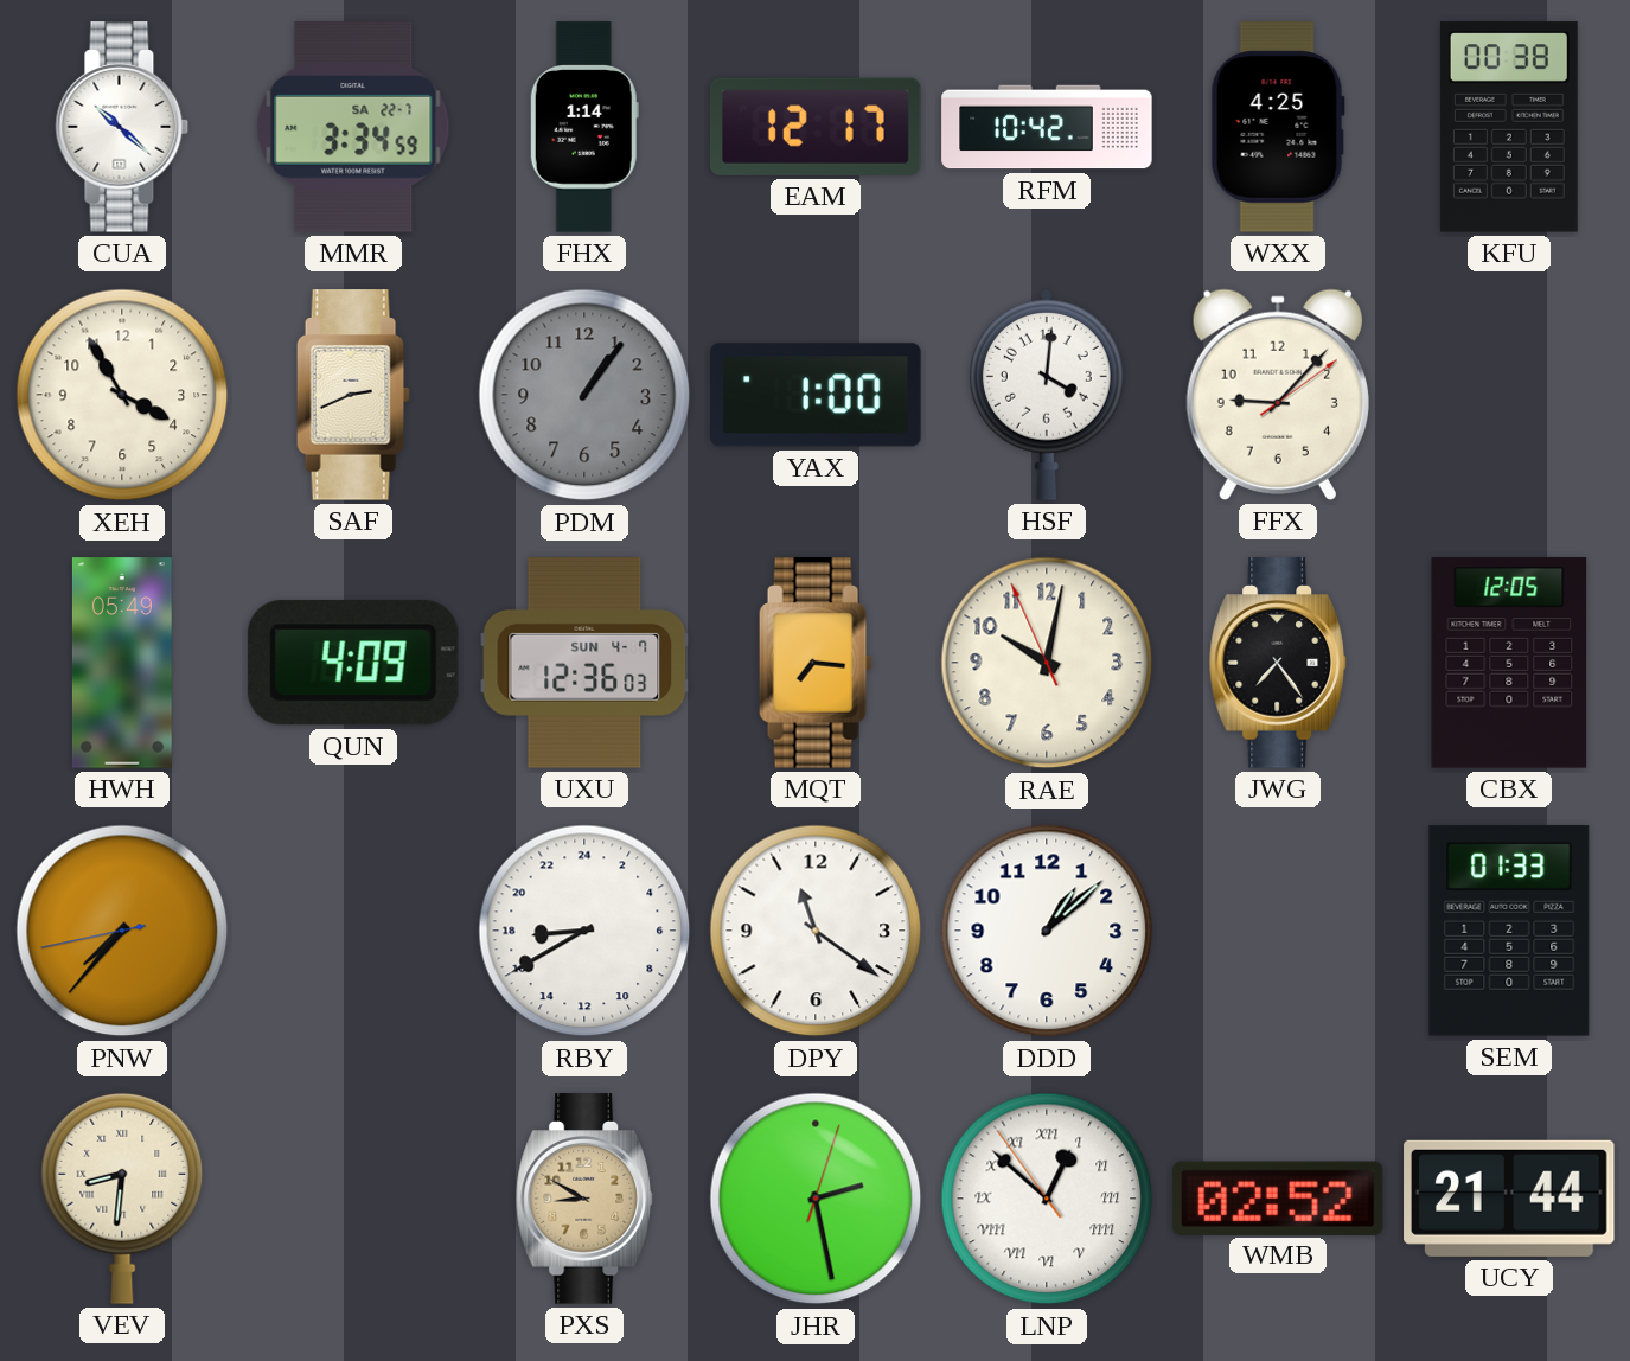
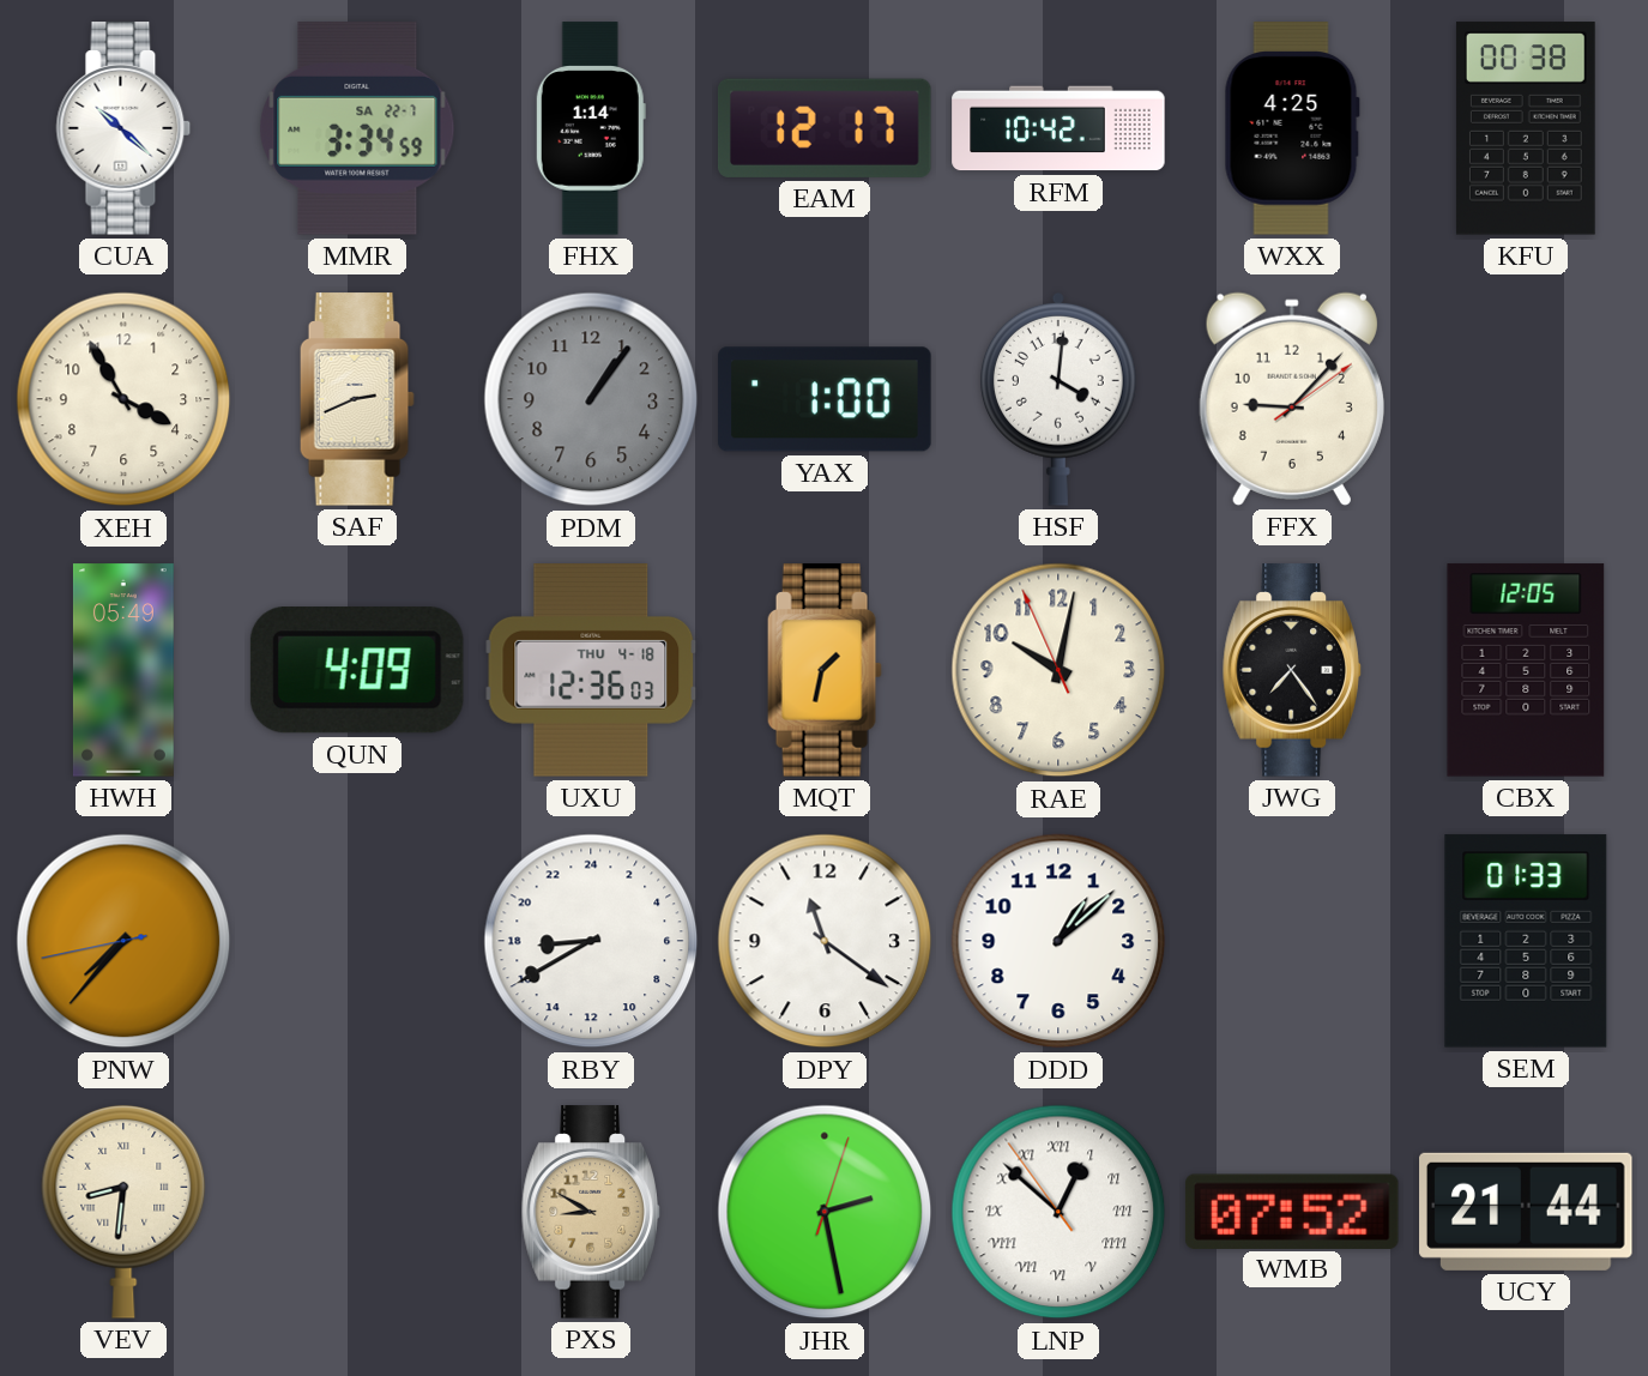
UXU date: SUN 4-7 -> THU 4-18
MQT: 7:16 -> 1:32
WMB: 02:52 -> 07:52
